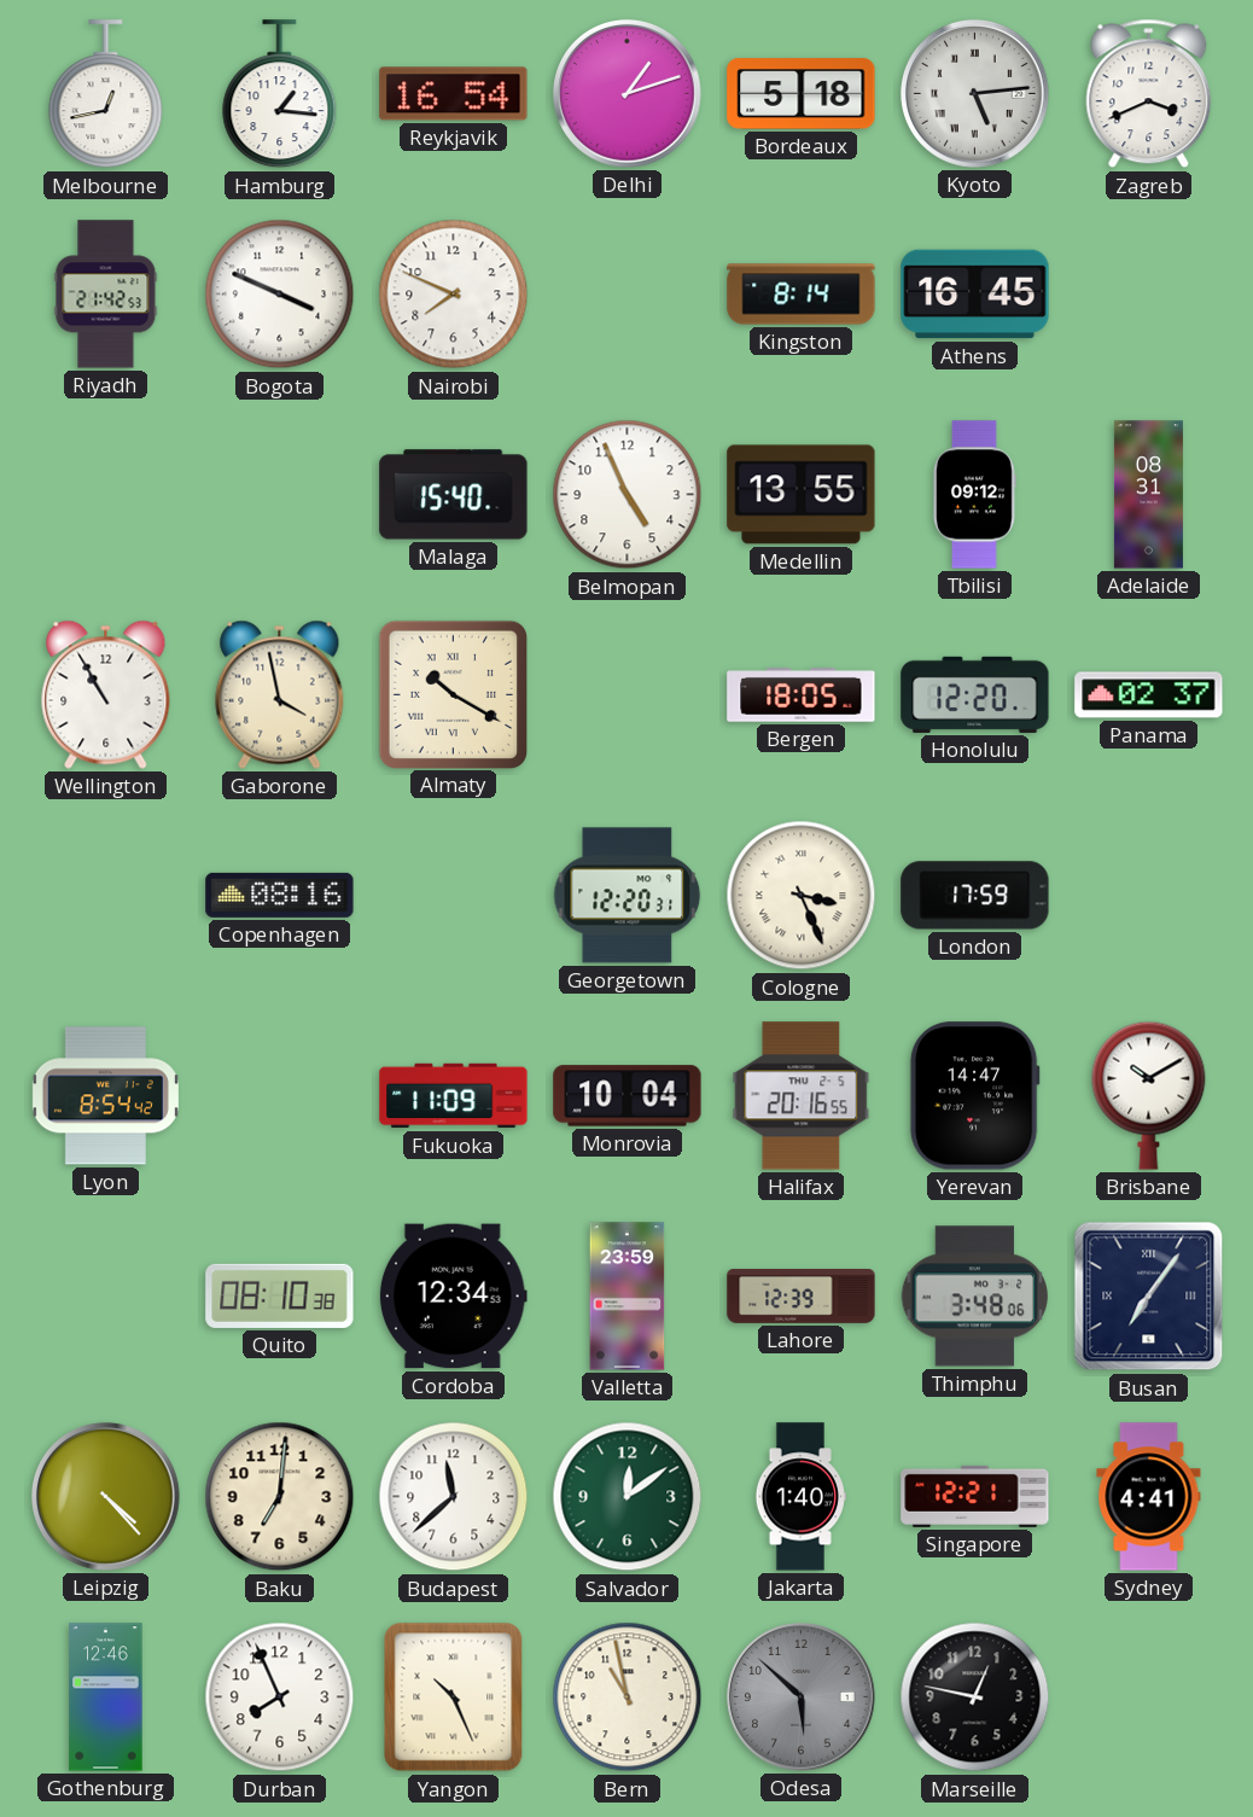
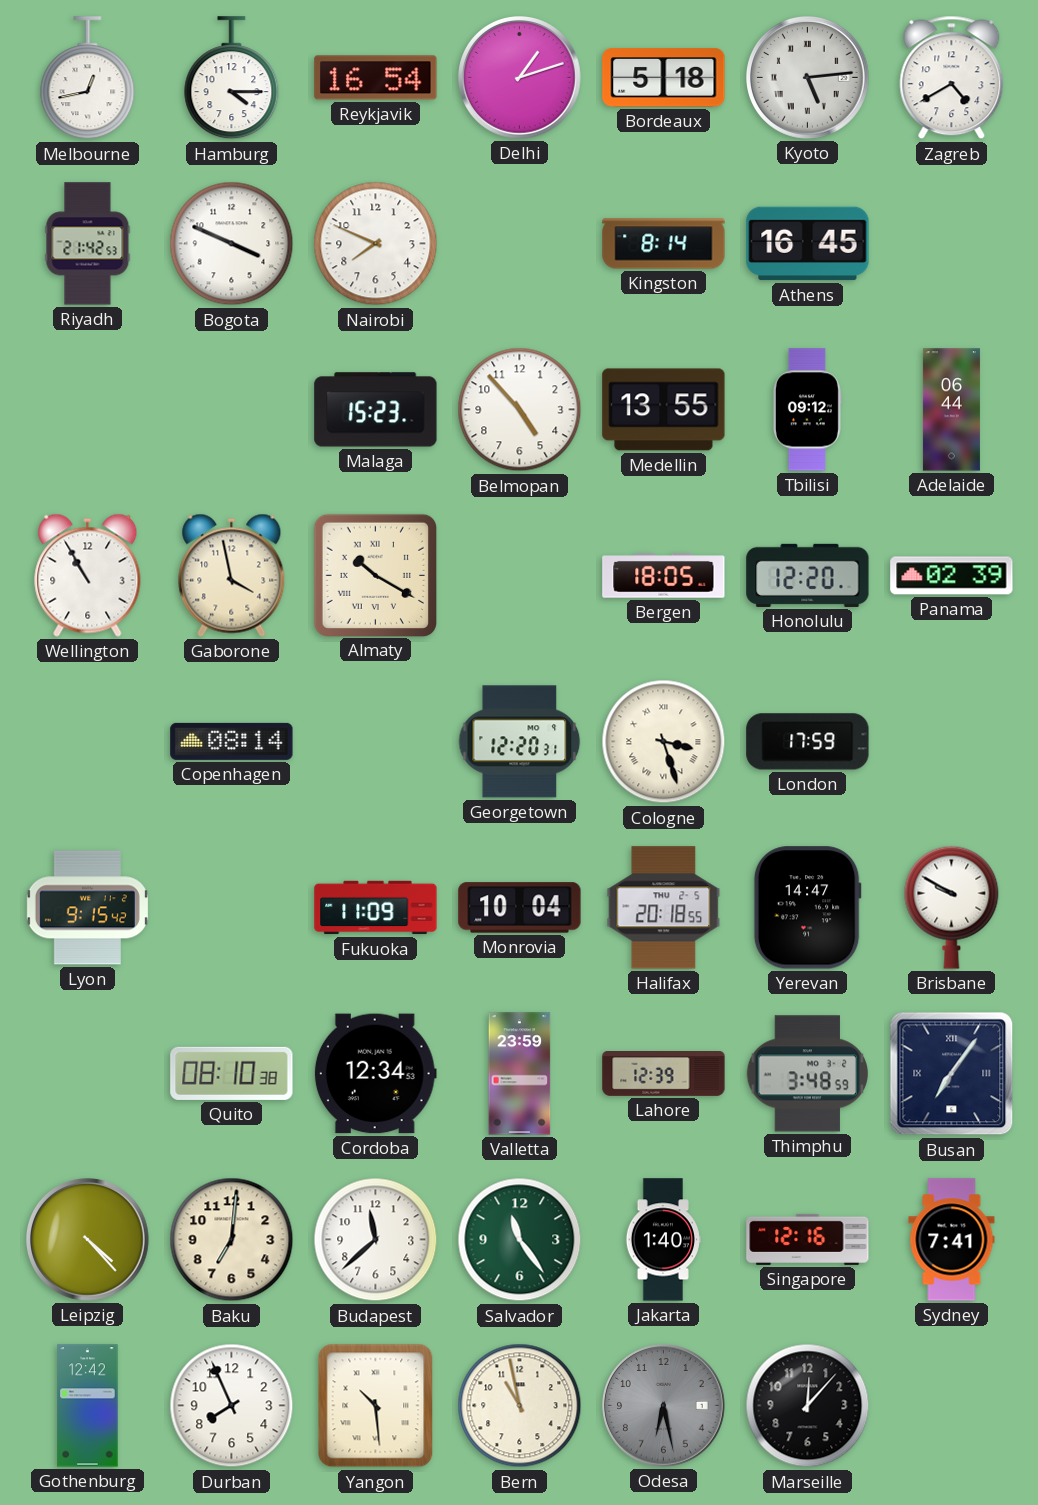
Hamburg: 1:16 -> 4:15
Zagreb: 3:41 -> 4:40
Malaga: 15:40 -> 15:23
Belmopan: 4:56 -> 4:53
Adelaide: 08:31 -> 06:44
Panama: 02:37 -> 02:39
Copenhagen: 08:16 -> 08:14
Cologne: 3:26 -> 3:27
Lyon: 8:54 -> 9:15
Halifax: 20:16 -> 20:18
Brisbane: 10:10 -> 9:50
Thimphu: 3:48:06 -> 3:48:59
Salvador: 12:09 -> 11:24
Singapore: 12:21 -> 12:16
Sydney: 4:41 -> 7:41
Gothenburg: 12:46 -> 12:42
Yangon: 10:26 -> 10:29
Odesa: 5:52 -> 6:28
Marseille: 12:47 -> 12:07
